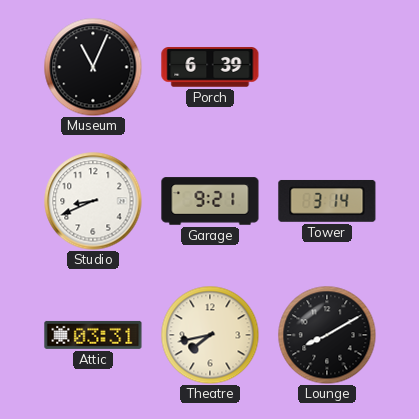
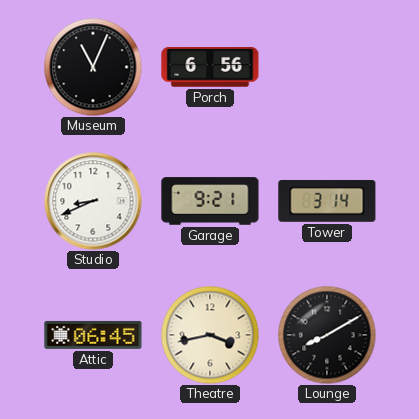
Porch: 6:39 -> 6:56
Attic: 03:31 -> 06:45
Theatre: 7:43 -> 3:43
